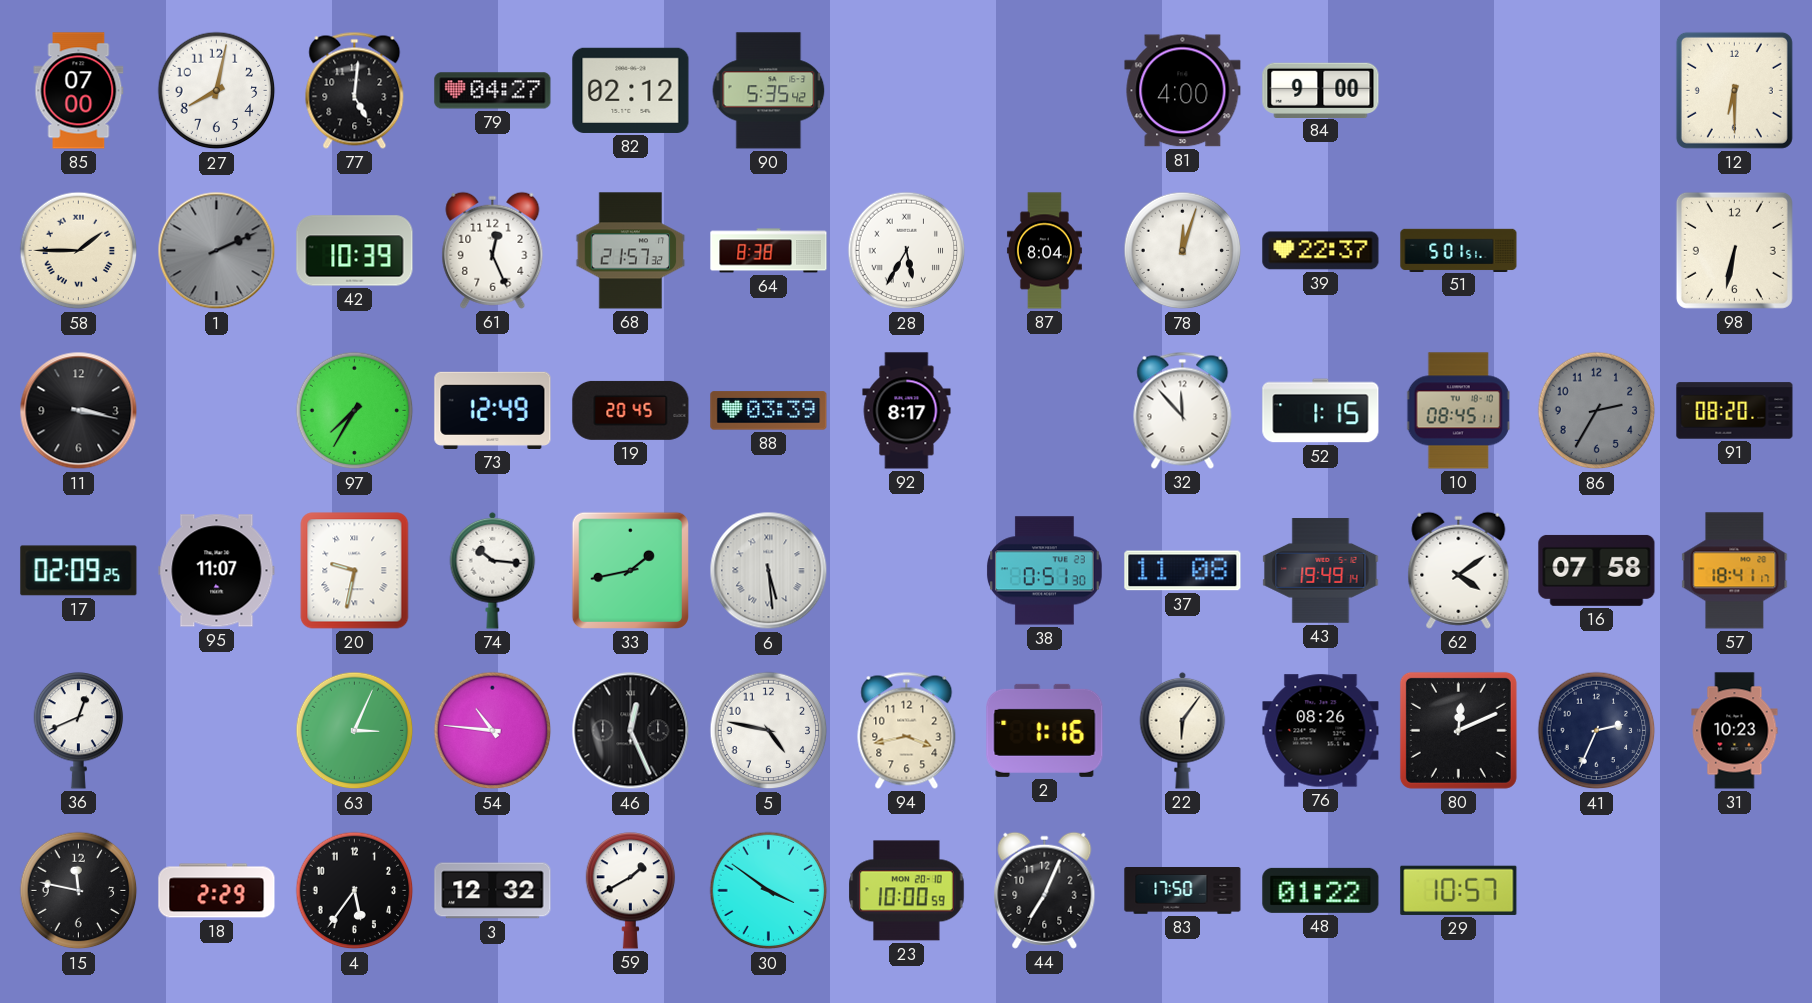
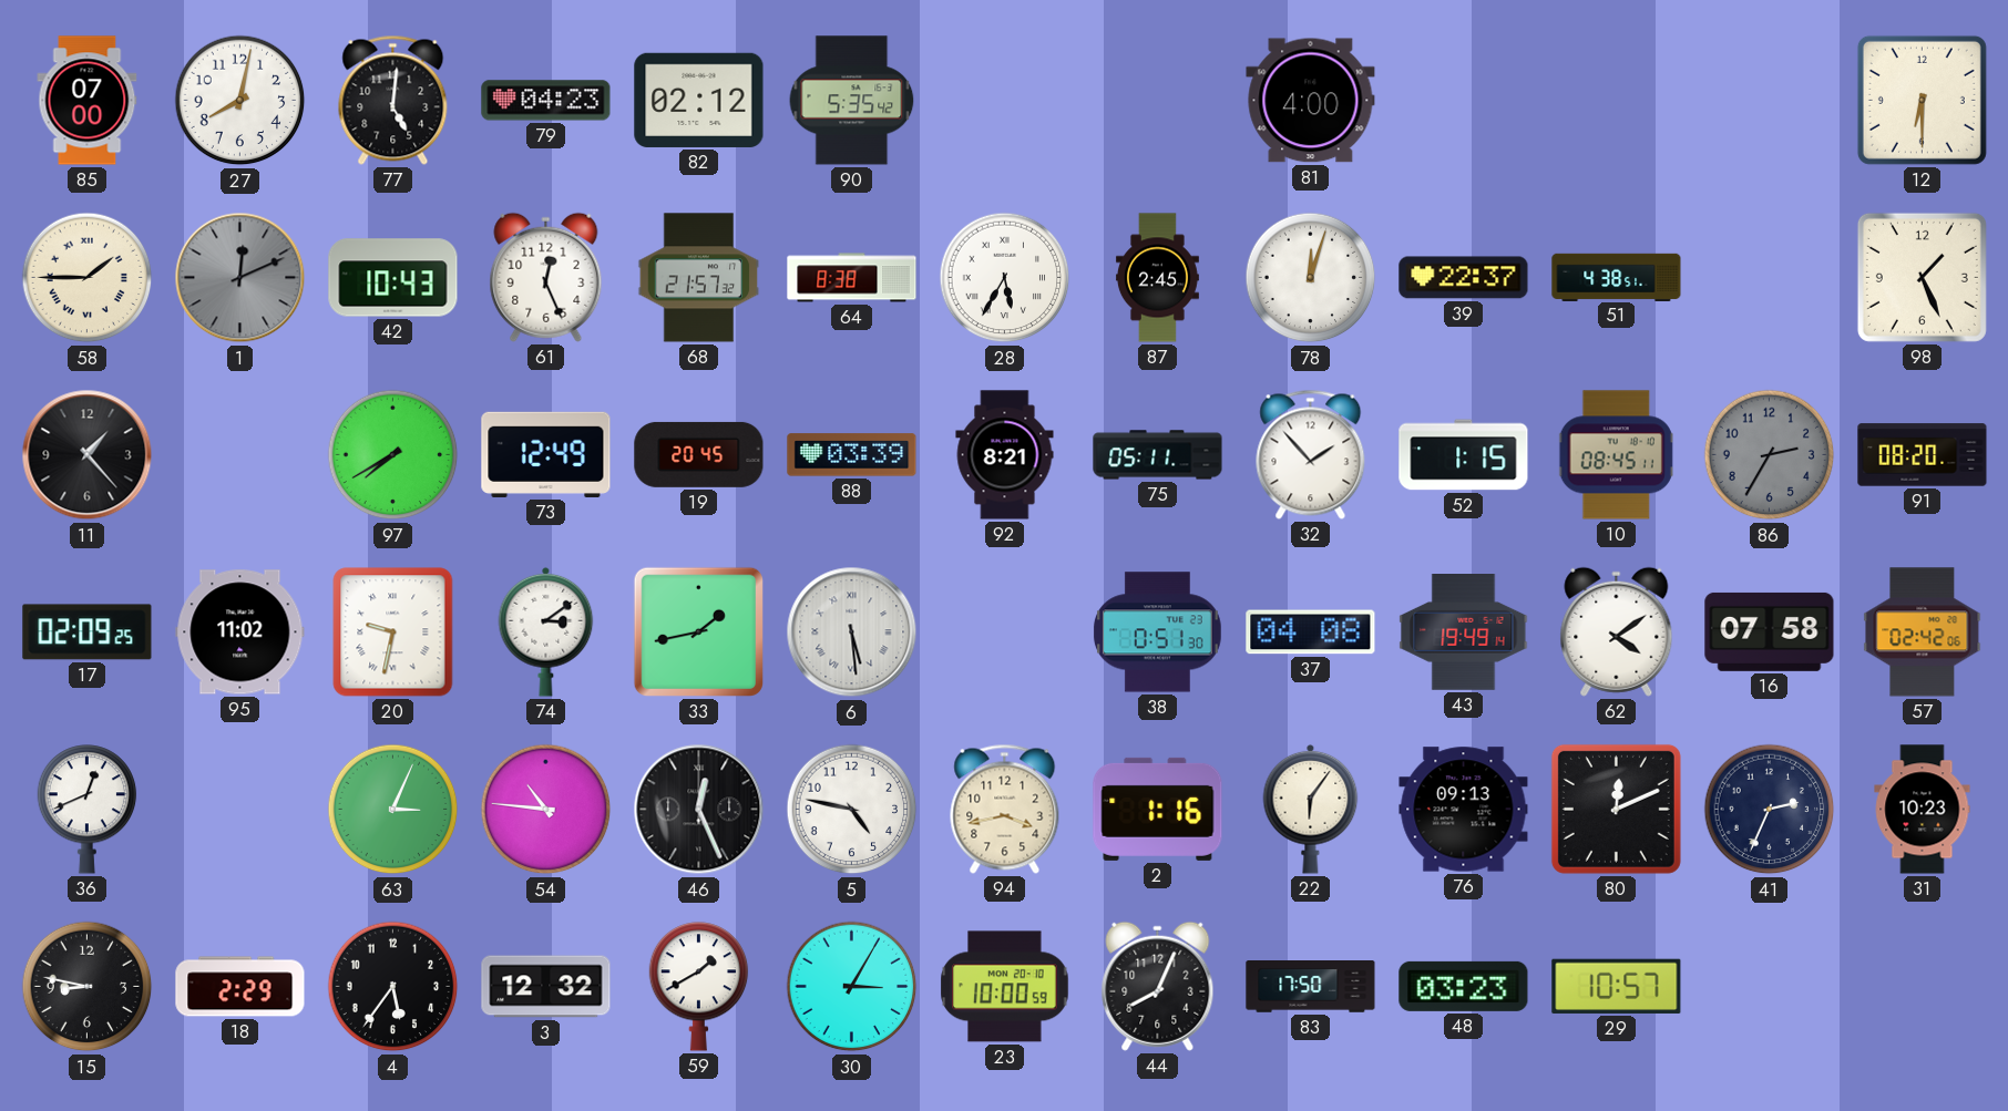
79: 04:27 -> 04:23
84: 9:00 -> none
1: 2:11 -> 12:11
42: 10:39 -> 10:43
87: 8:04 -> 2:45
51: 5:01 -> 4:38
98: 6:32 -> 1:26
11: 3:17 -> 1:23
97: 7:35 -> 7:40
92: 8:17 -> 8:21
75: none -> 05:11
32: 11:53 -> 1:53
95: 11:07 -> 11:02
74: 10:16 -> 3:09
37: 11:08 -> 04:08
57: 18:41 -> 02:42
76: 08:26 -> 09:13
15: 11:47 -> 8:47
30: 3:51 -> 3:05
44: 7:04 -> 8:04
48: 01:22 -> 03:23
